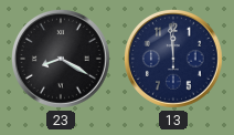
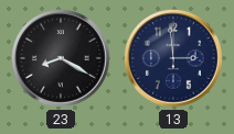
13: 11:59 -> 2:59
